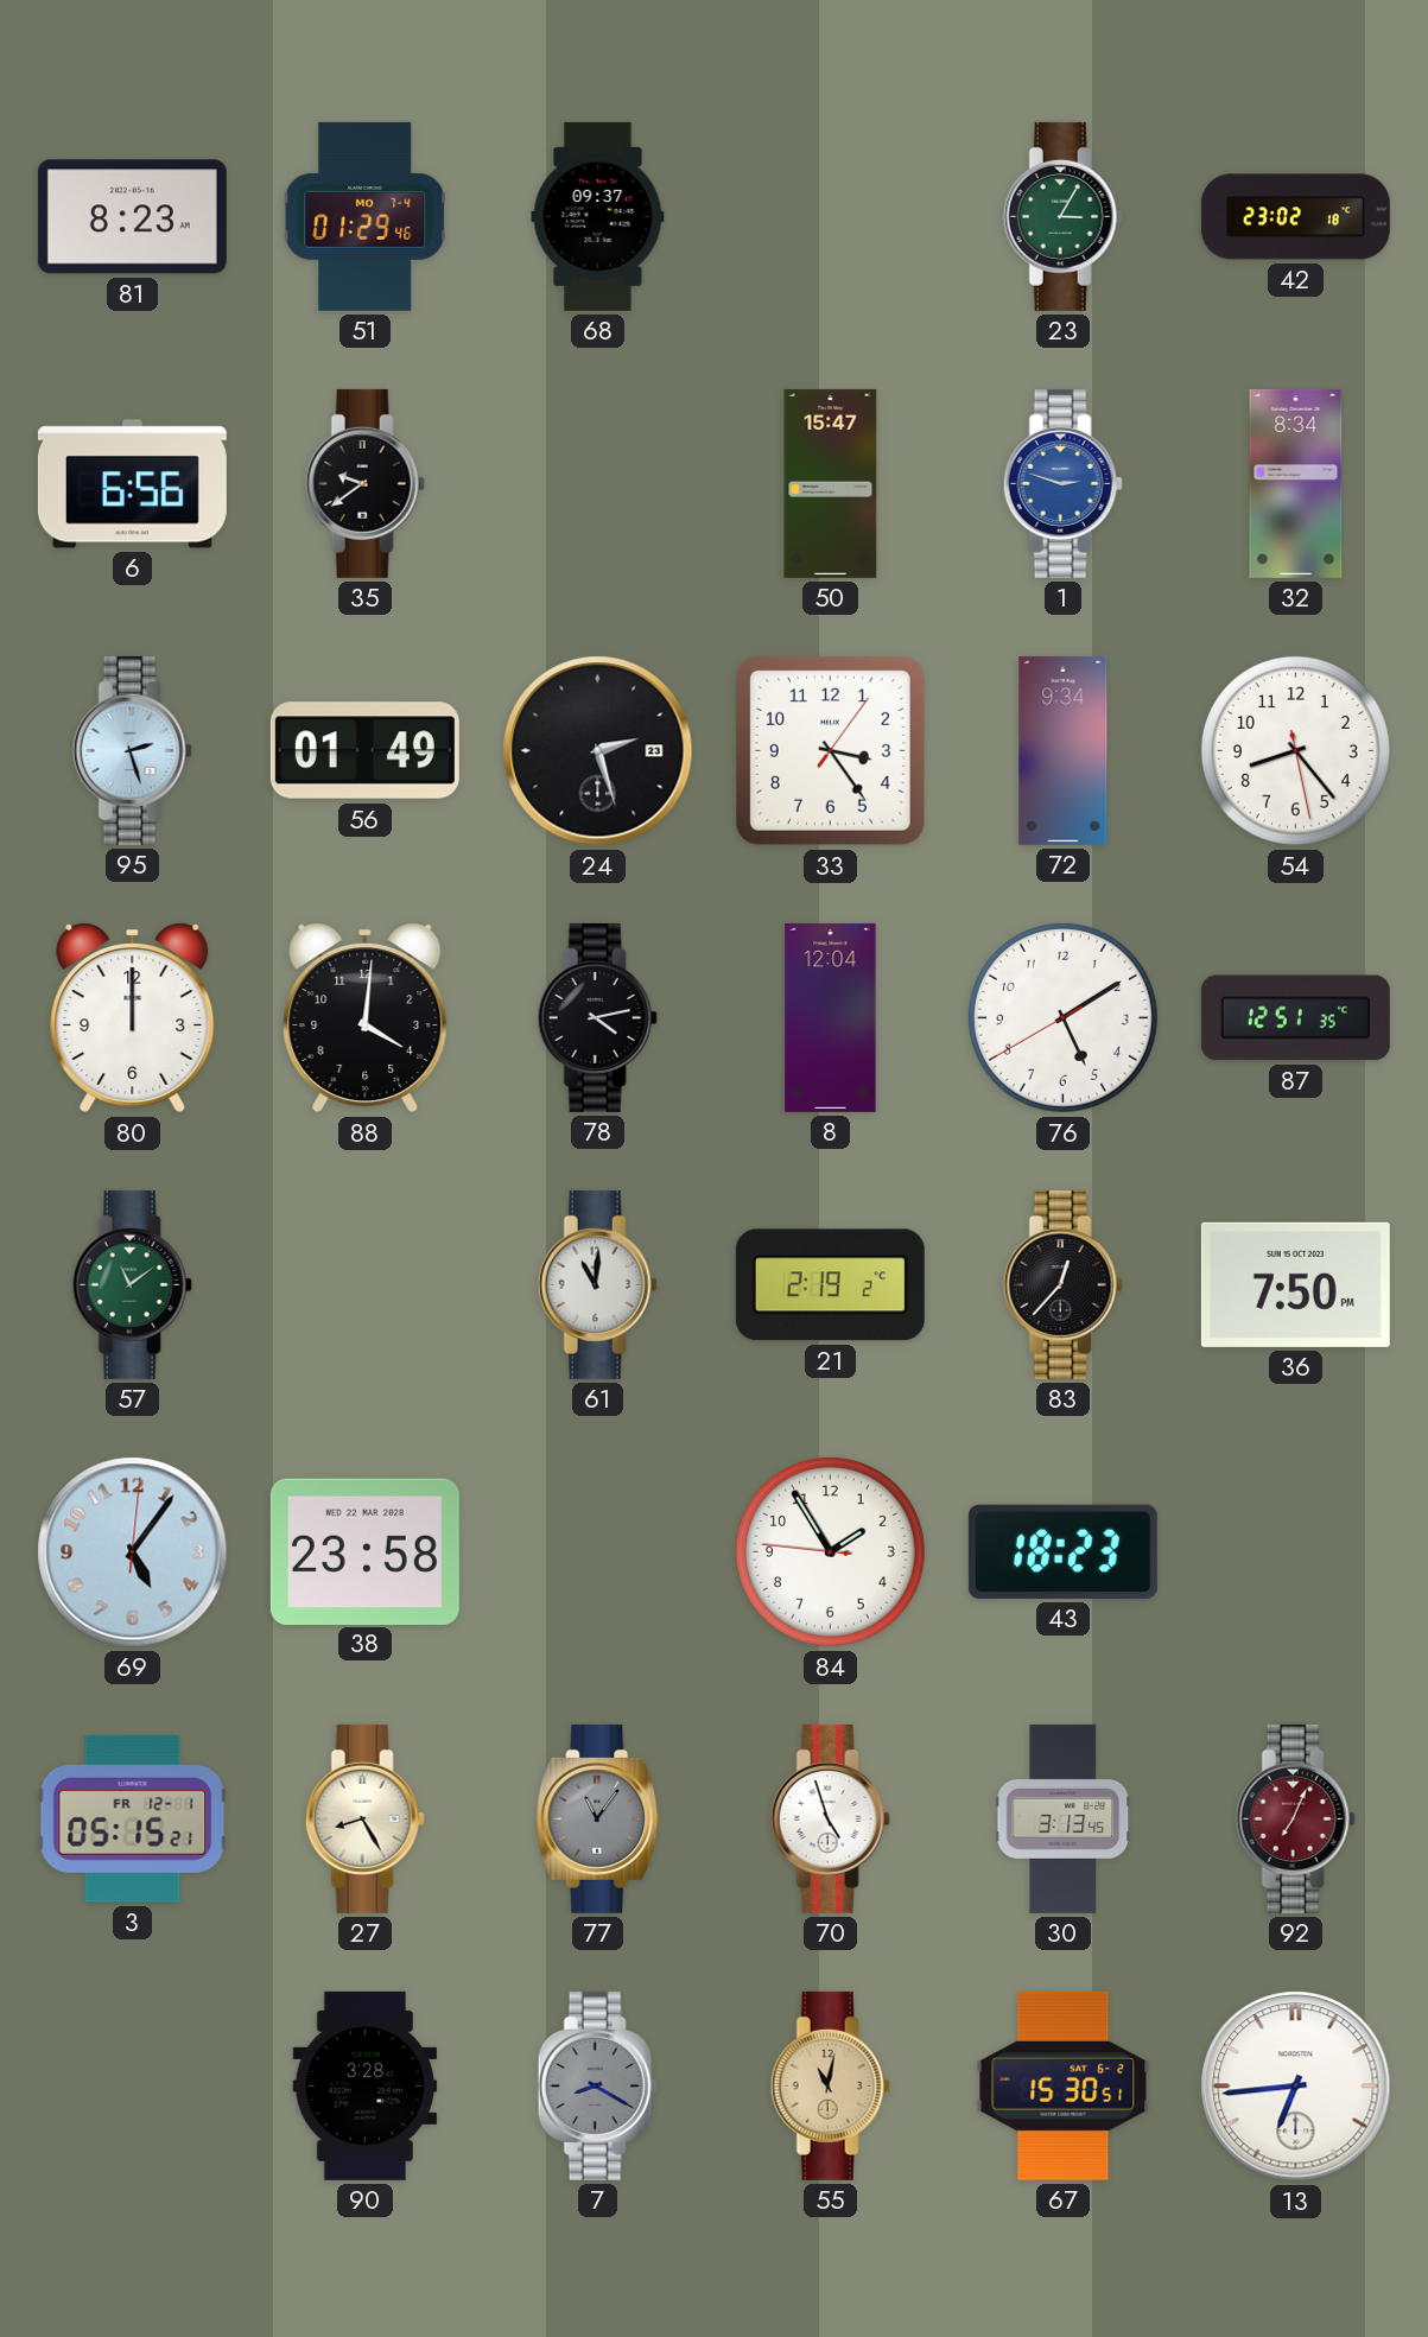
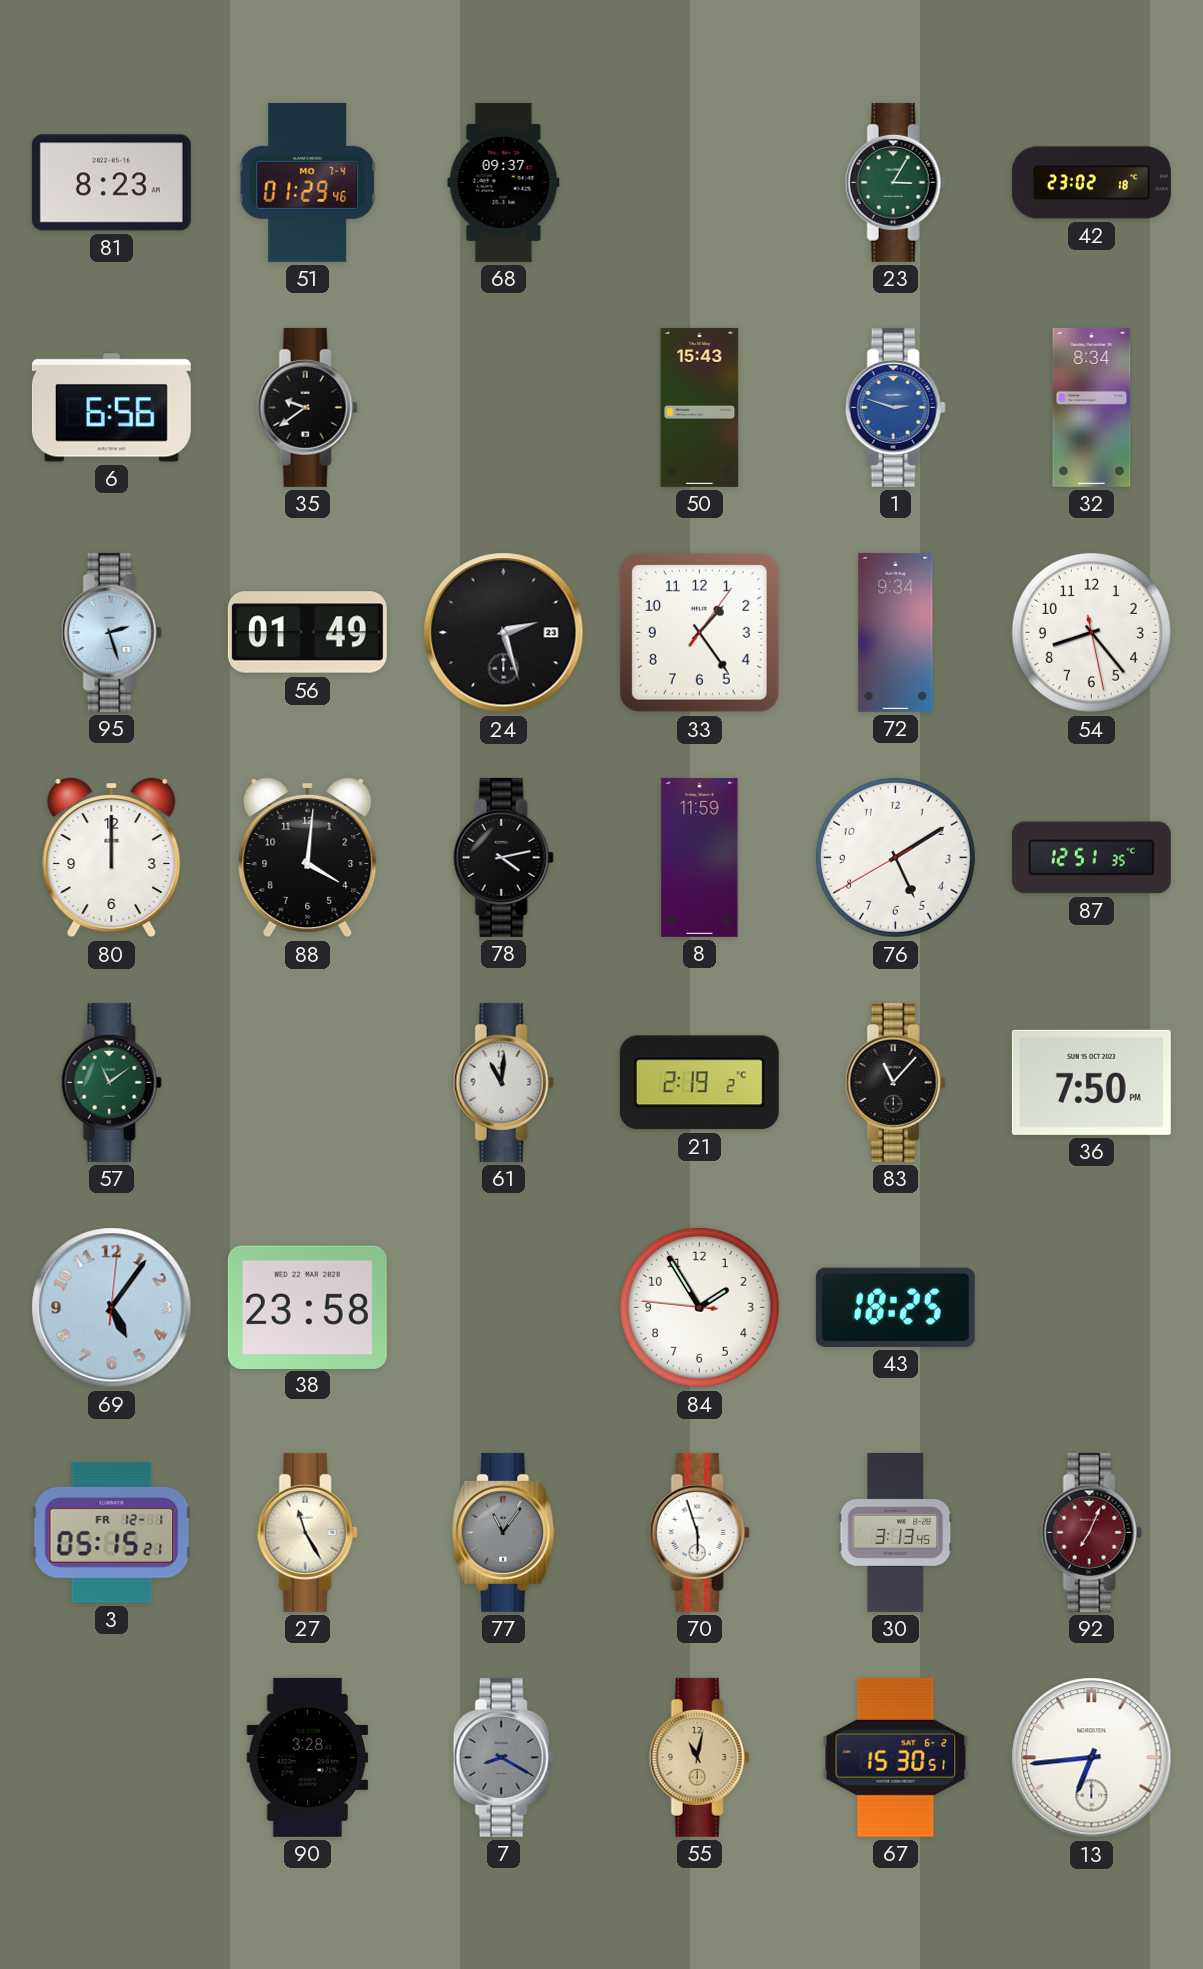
50: 15:47 -> 15:43
33: 3:24 -> 1:24
8: 12:04 -> 11:59
83: 12:37 -> 11:07
43: 18:23 -> 18:25
27: 8:25 -> 11:25
70: 4:57 -> 5:57
